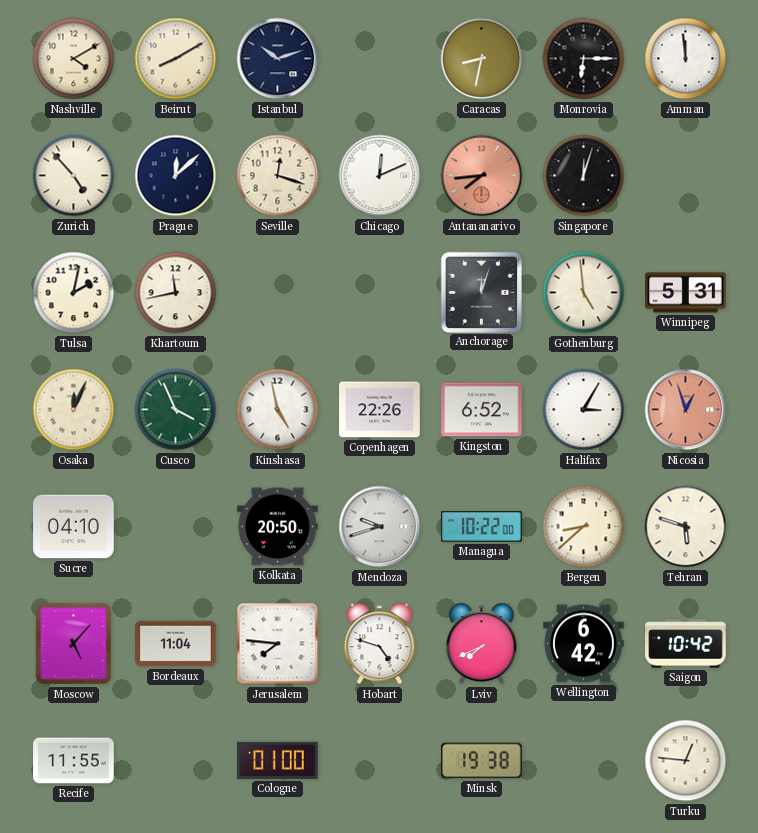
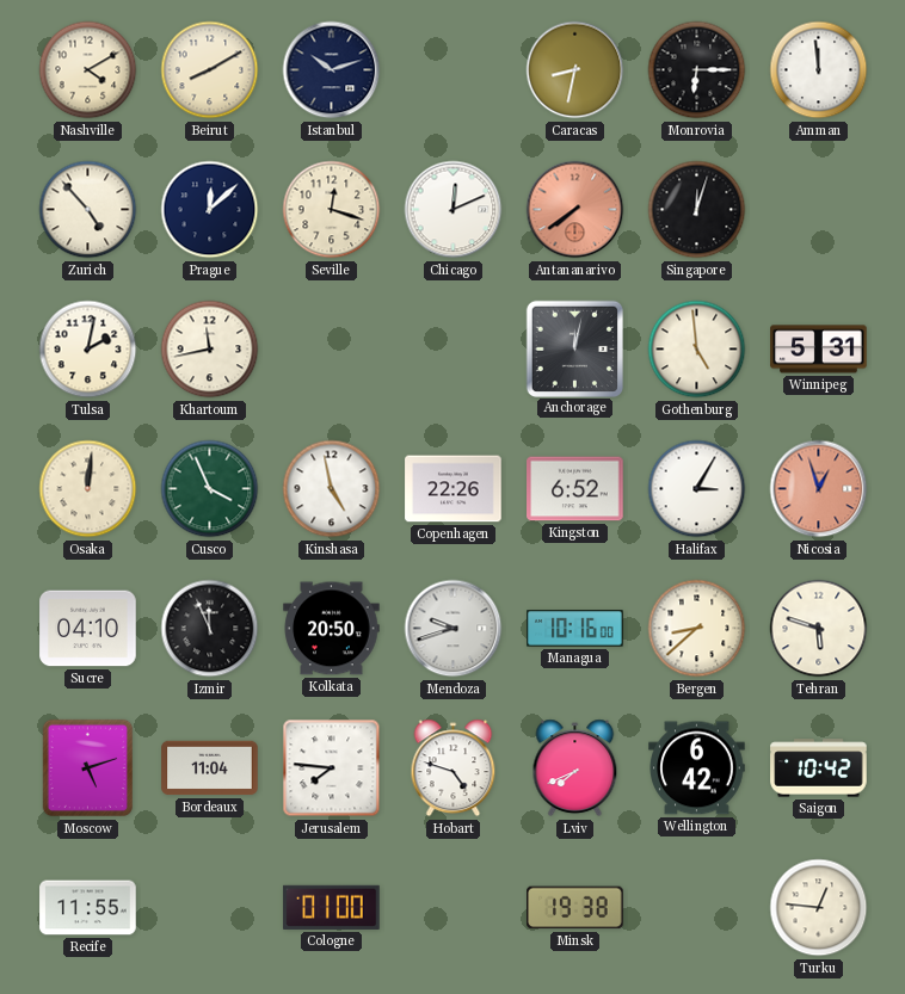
Antananarivo: 7:44 -> 7:39
Anchorage: 12:03 -> 12:02
Osaka: 12:04 -> 12:01
Izmir: none -> 11:56
Managua: 10:22 -> 10:16
Moscow: 5:07 -> 5:12
